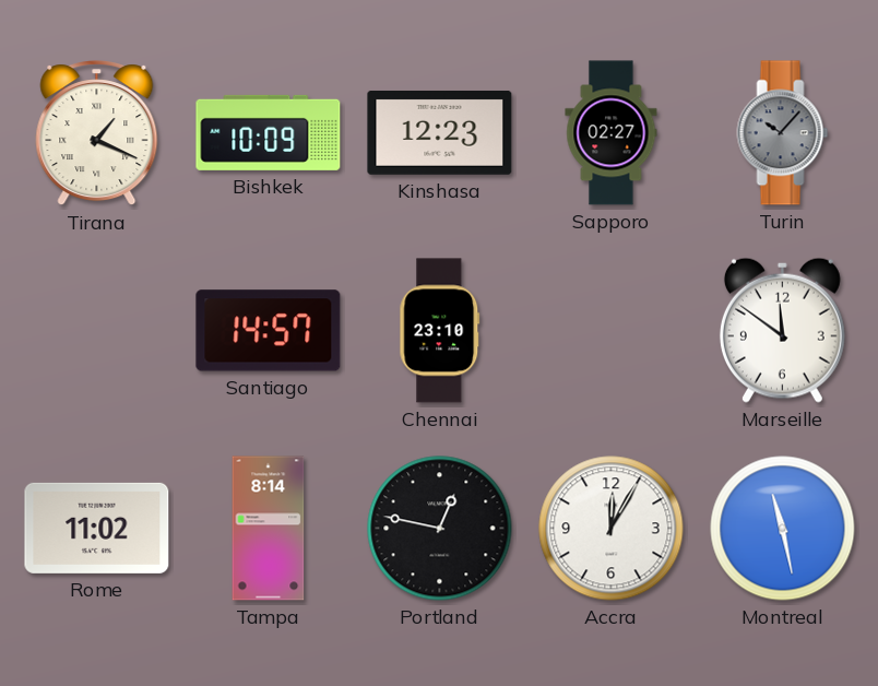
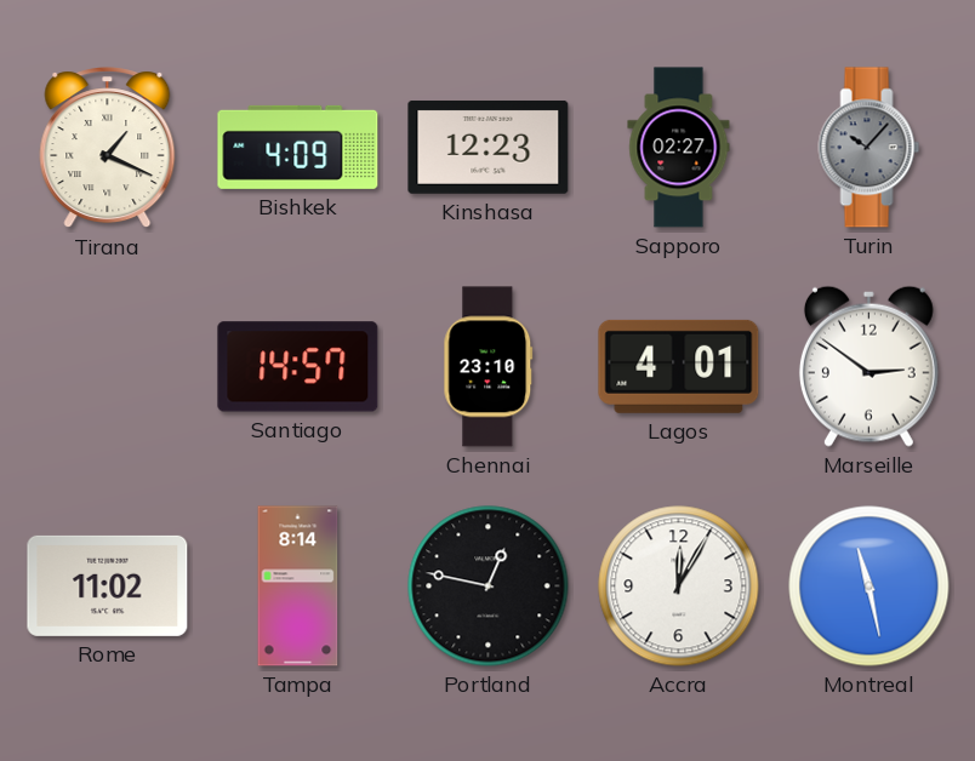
Bishkek: 10:09 -> 4:09
Lagos: none -> 4:01
Marseille: 11:51 -> 2:51
